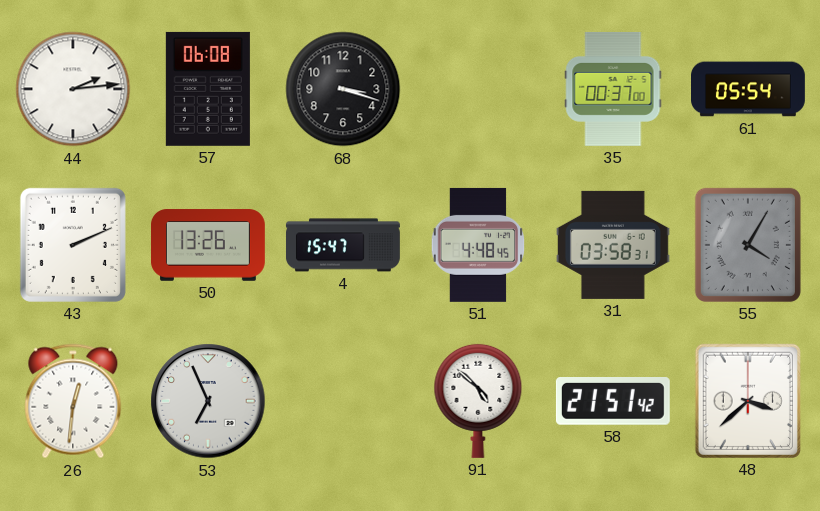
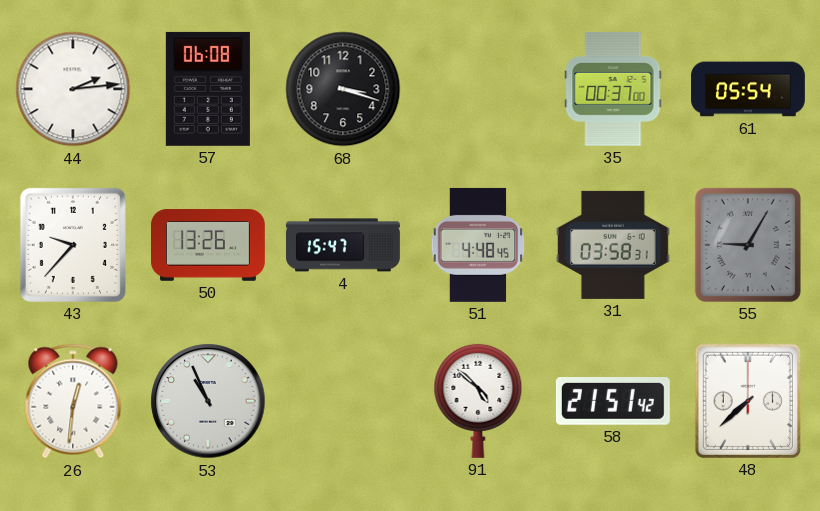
43: 2:11 -> 9:37
55: 4:05 -> 9:05
53: 6:56 -> 10:56
48: 3:38 -> 7:38
